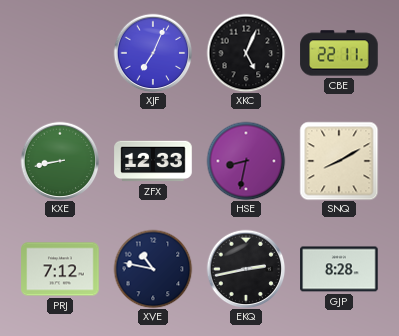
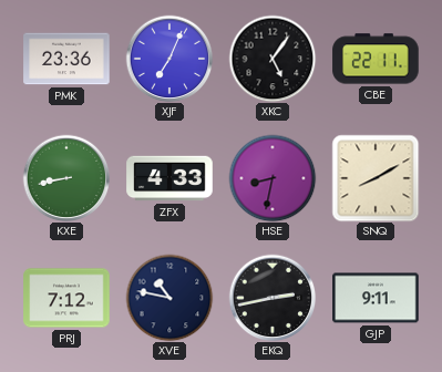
PMK: none -> 23:36
XKC: 5:04 -> 5:06
ZFX: 12:33 -> 4:33
GJP: 8:28 -> 9:11
